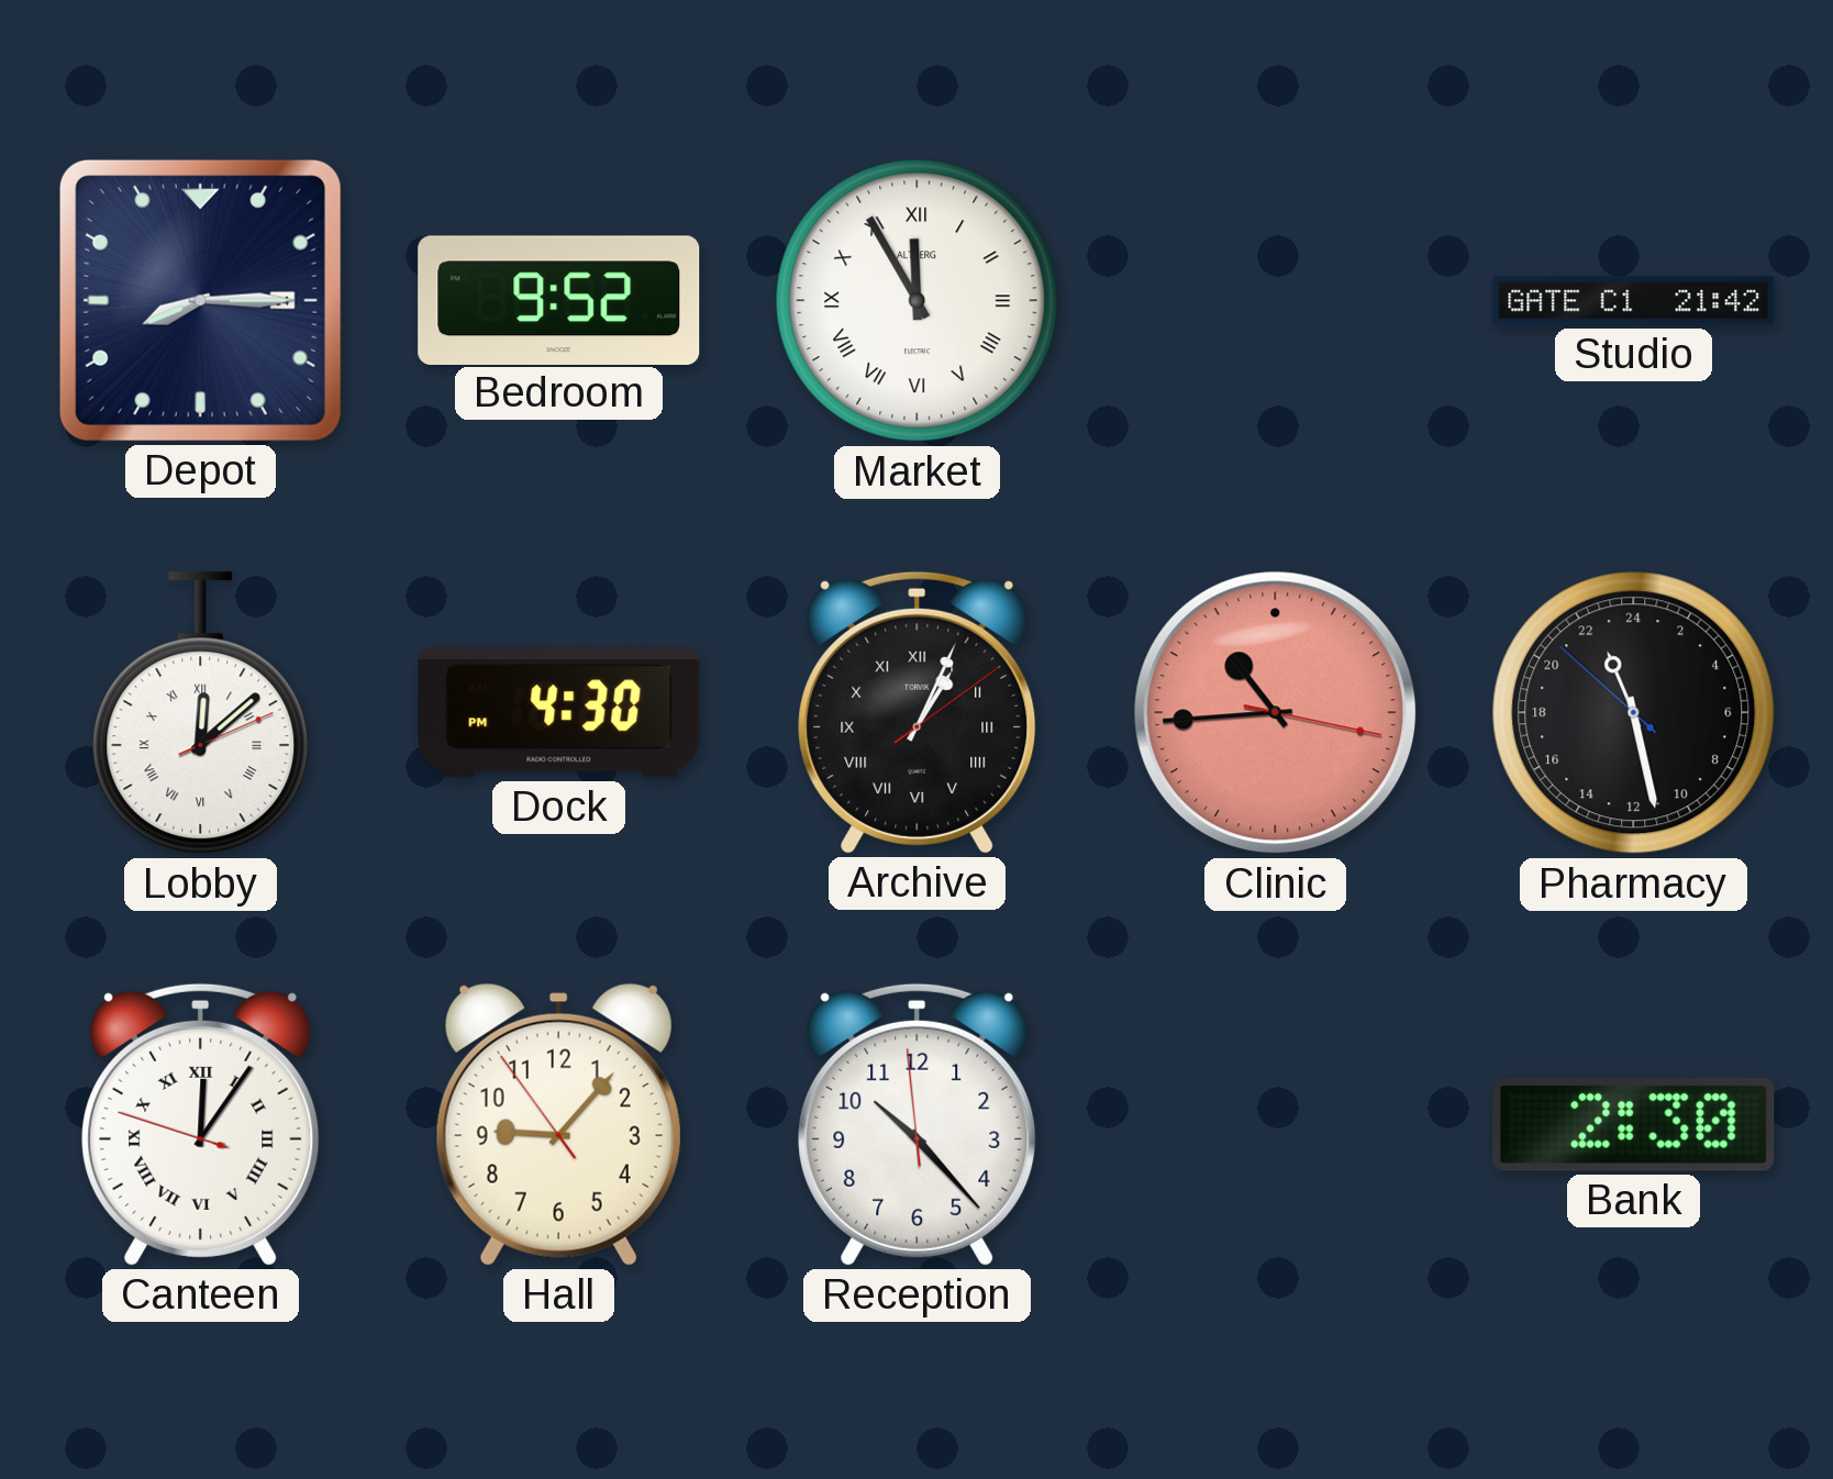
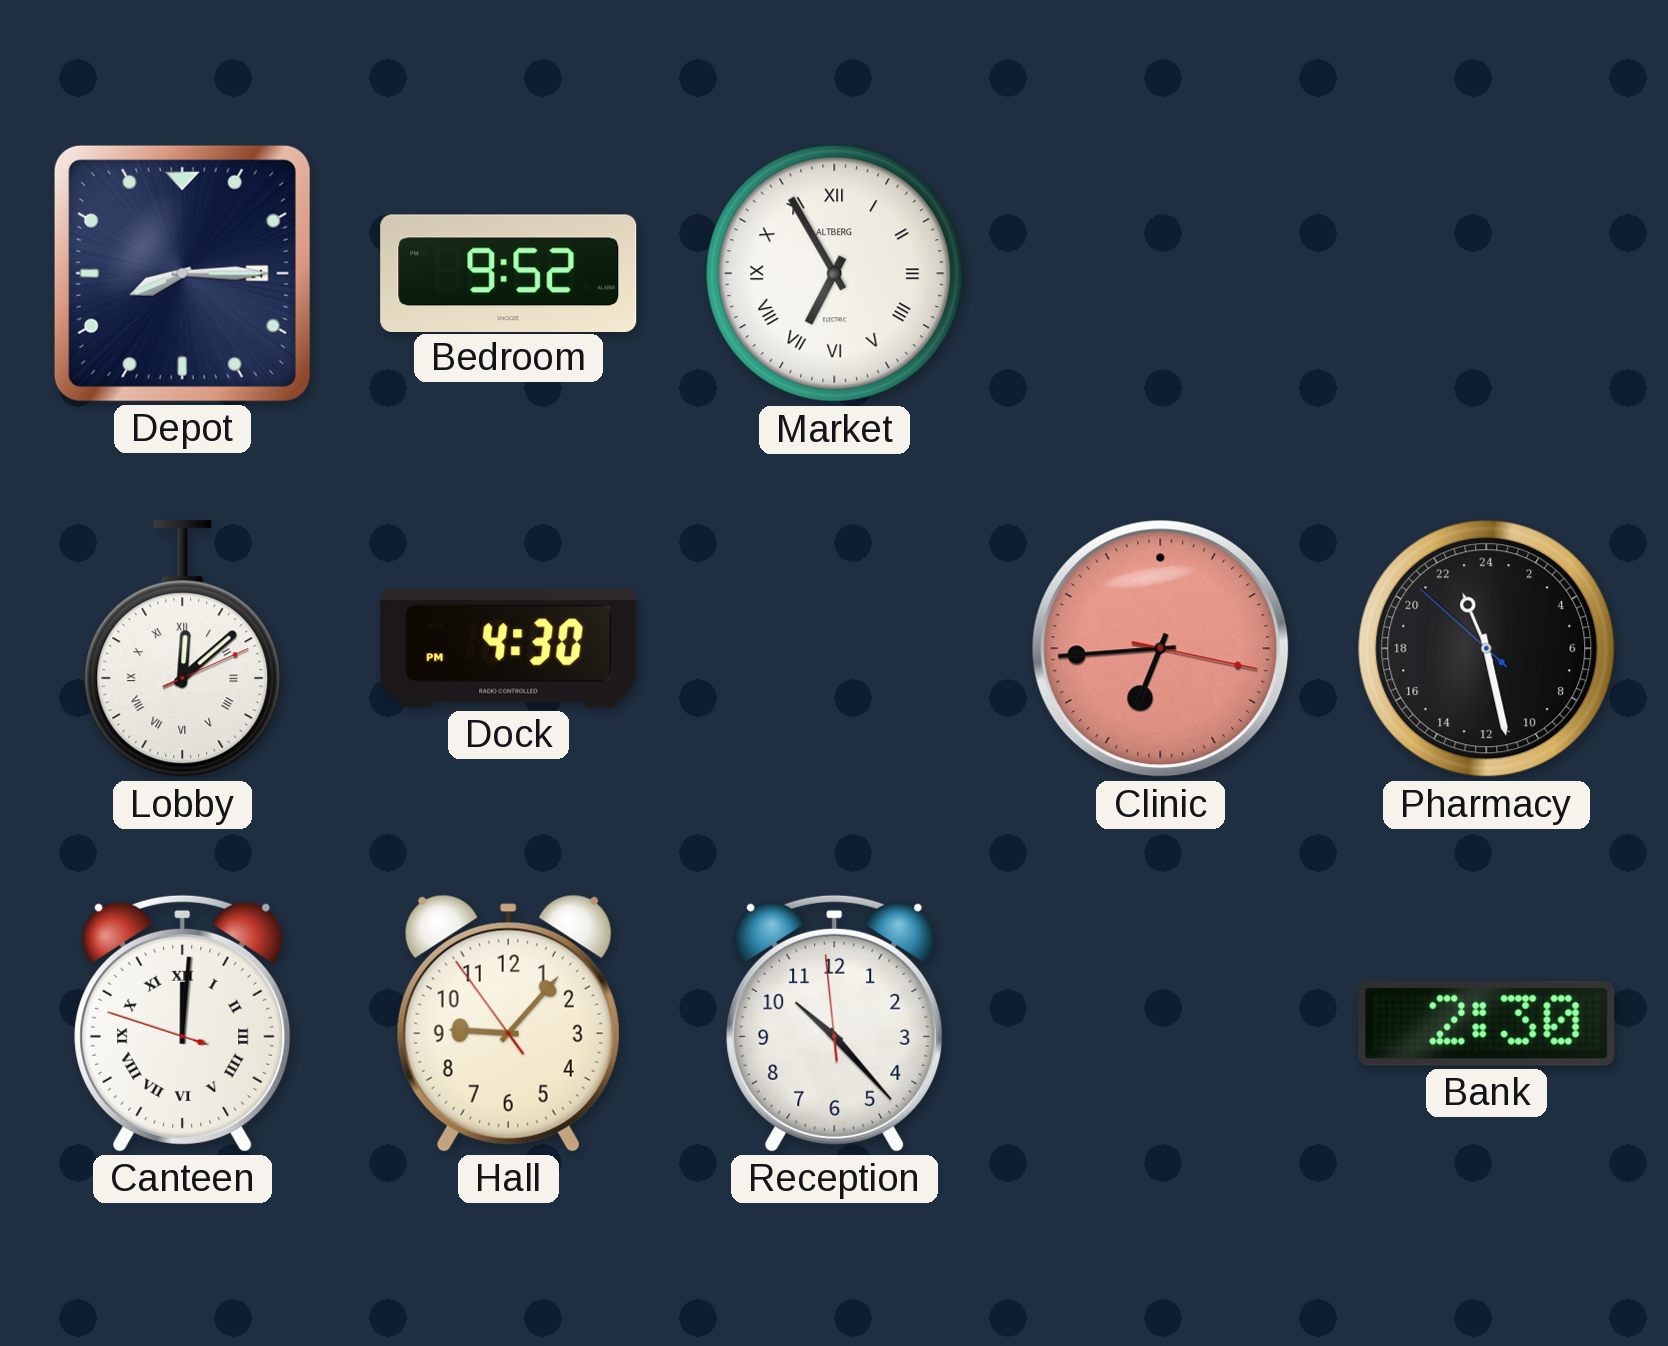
Market: 11:55 -> 6:55
Studio: 21:42 -> none
Archive: 1:04 -> none
Clinic: 10:44 -> 6:44
Canteen: 12:05 -> 12:00
